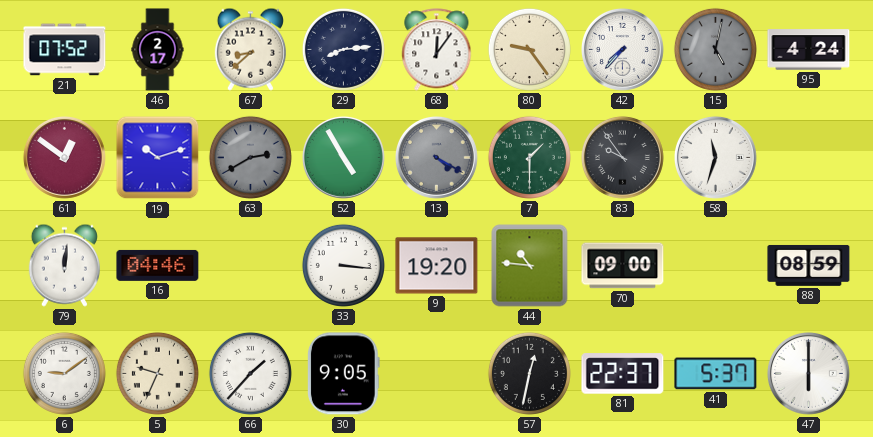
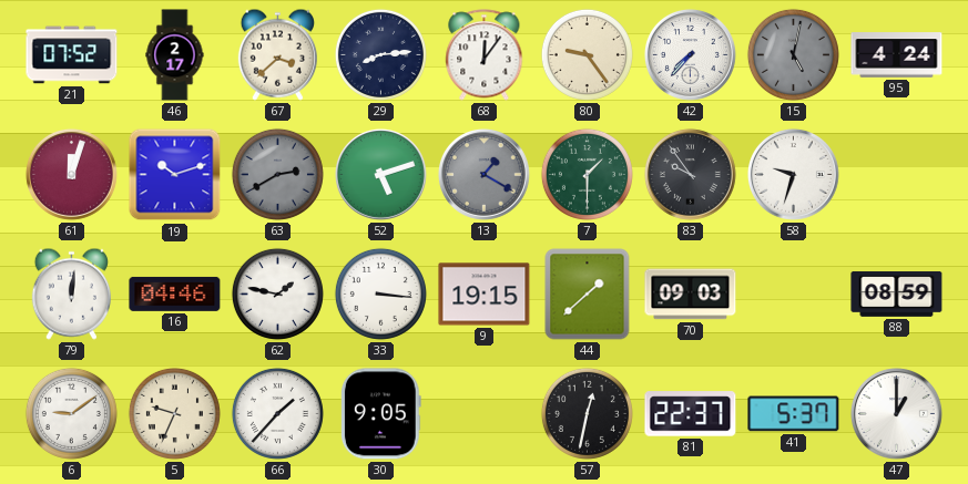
67: 8:38 -> 3:38
61: 12:51 -> 12:03
52: 4:55 -> 5:12
13: 4:20 -> 1:20
58: 11:33 -> 9:33
62: none -> 1:47
9: 19:20 -> 19:15
44: 10:46 -> 1:38
70: 09:00 -> 09:03
47: 6:00 -> 1:00
